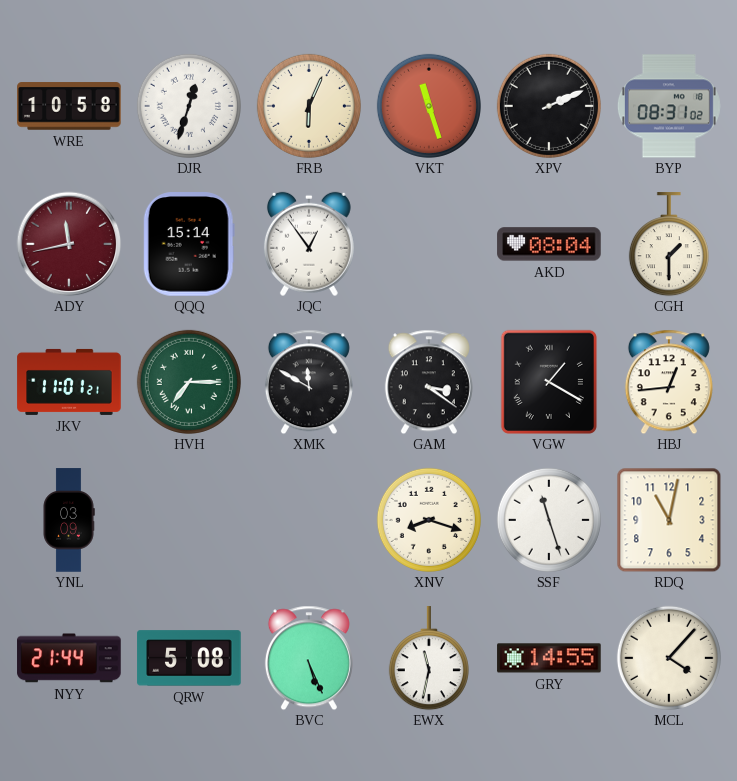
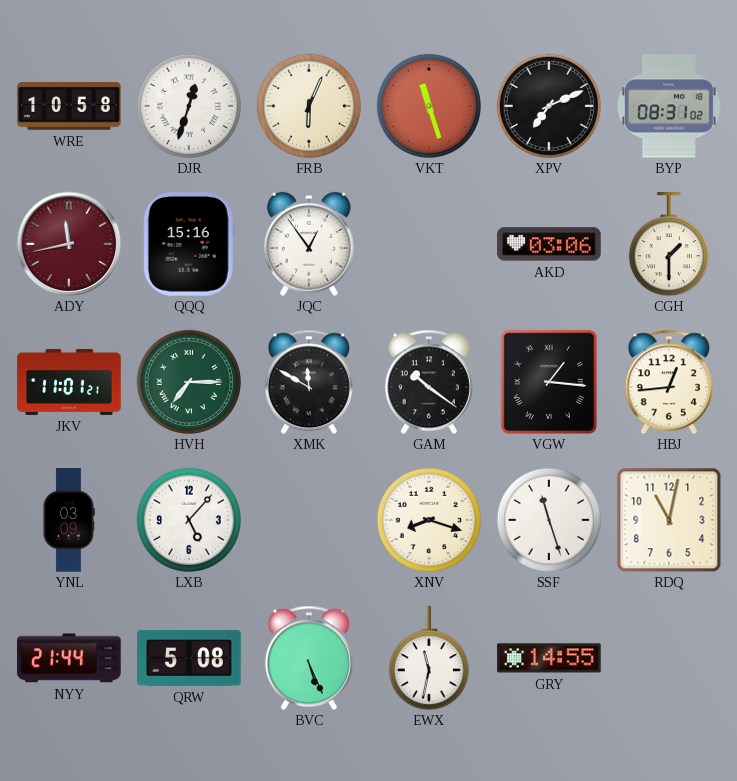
XPV: 2:11 -> 7:11
QQQ: 15:14 -> 15:16
AKD: 08:04 -> 03:06
GAM: 3:21 -> 10:21
VGW: 1:20 -> 1:16
LXB: none -> 5:07
MCL: 4:07 -> none
